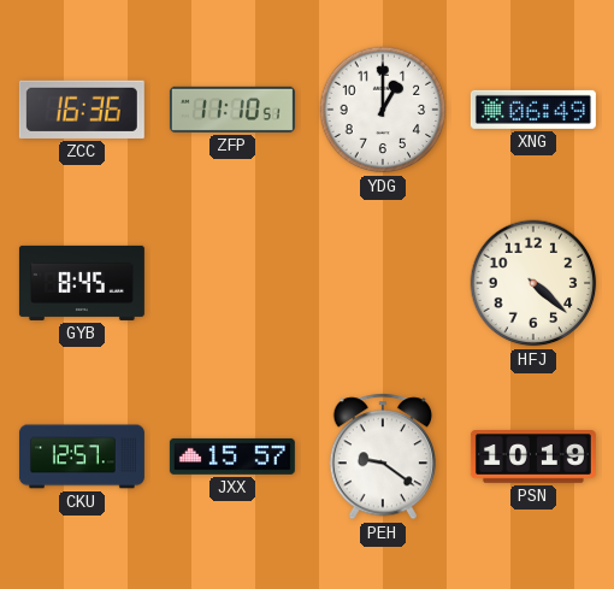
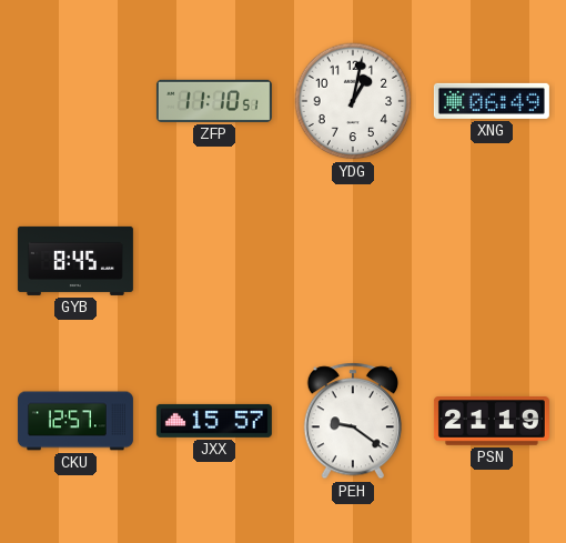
ZCC: 16:36 -> none
YDG: 1:00 -> 1:02
HFJ: 4:22 -> none
PSN: 10:19 -> 21:19
